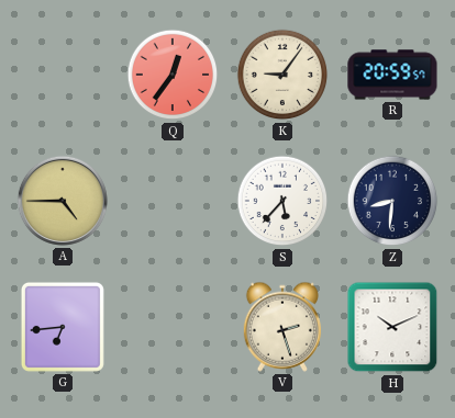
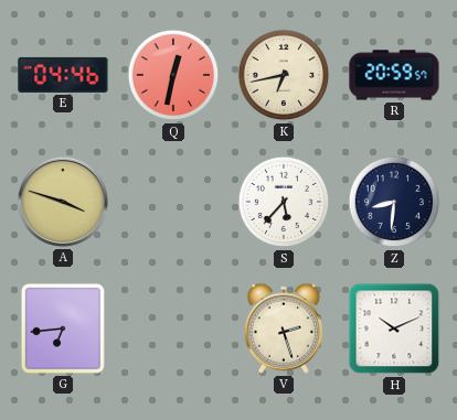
E: none -> 04:46
Q: 12:36 -> 12:32
K: 9:06 -> 6:43
A: 4:45 -> 3:48
